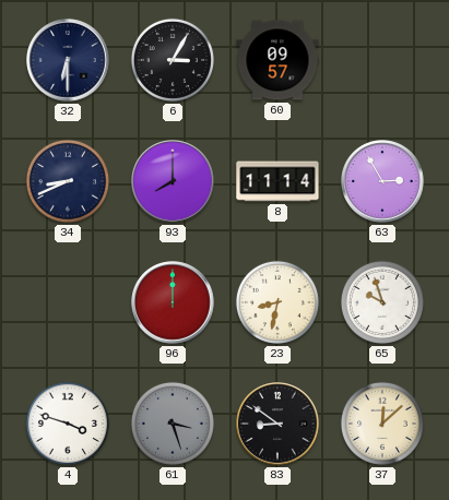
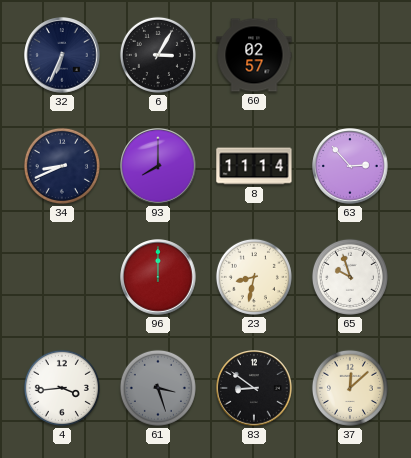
32: 6:30 -> 6:34
60: 09:57 -> 02:57
63: 2:55 -> 2:53
4: 3:48 -> 3:44
